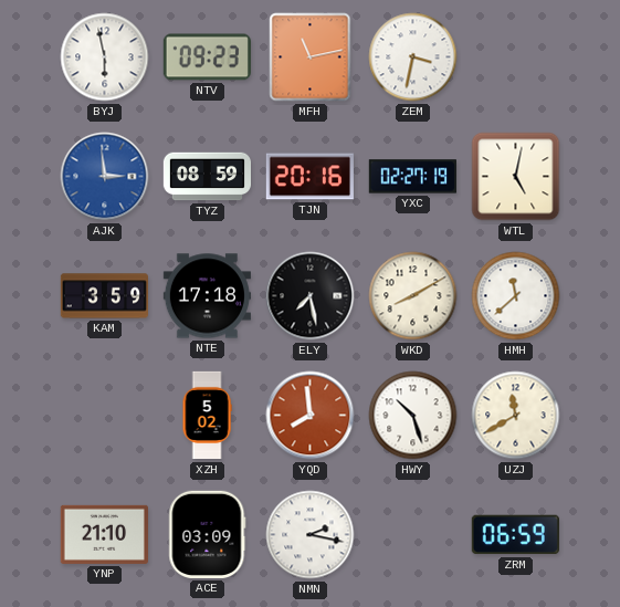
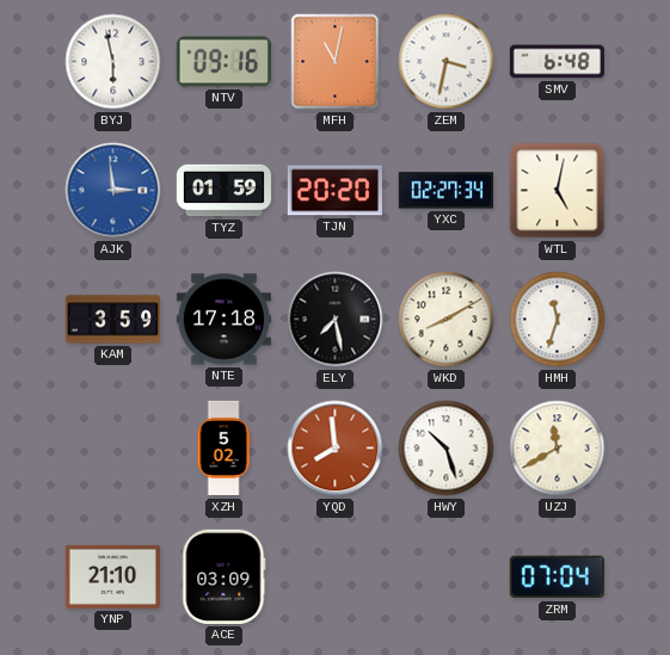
NTV: 09:23 -> 09:16
MFH: 11:13 -> 11:02
SMV: none -> 6:48
TYZ: 08:59 -> 01:59
TJN: 20:16 -> 20:20
YXC: 02:27:19 -> 02:27:34
HMH: 11:38 -> 11:33
NMN: 2:17 -> none
ZRM: 06:59 -> 07:04
